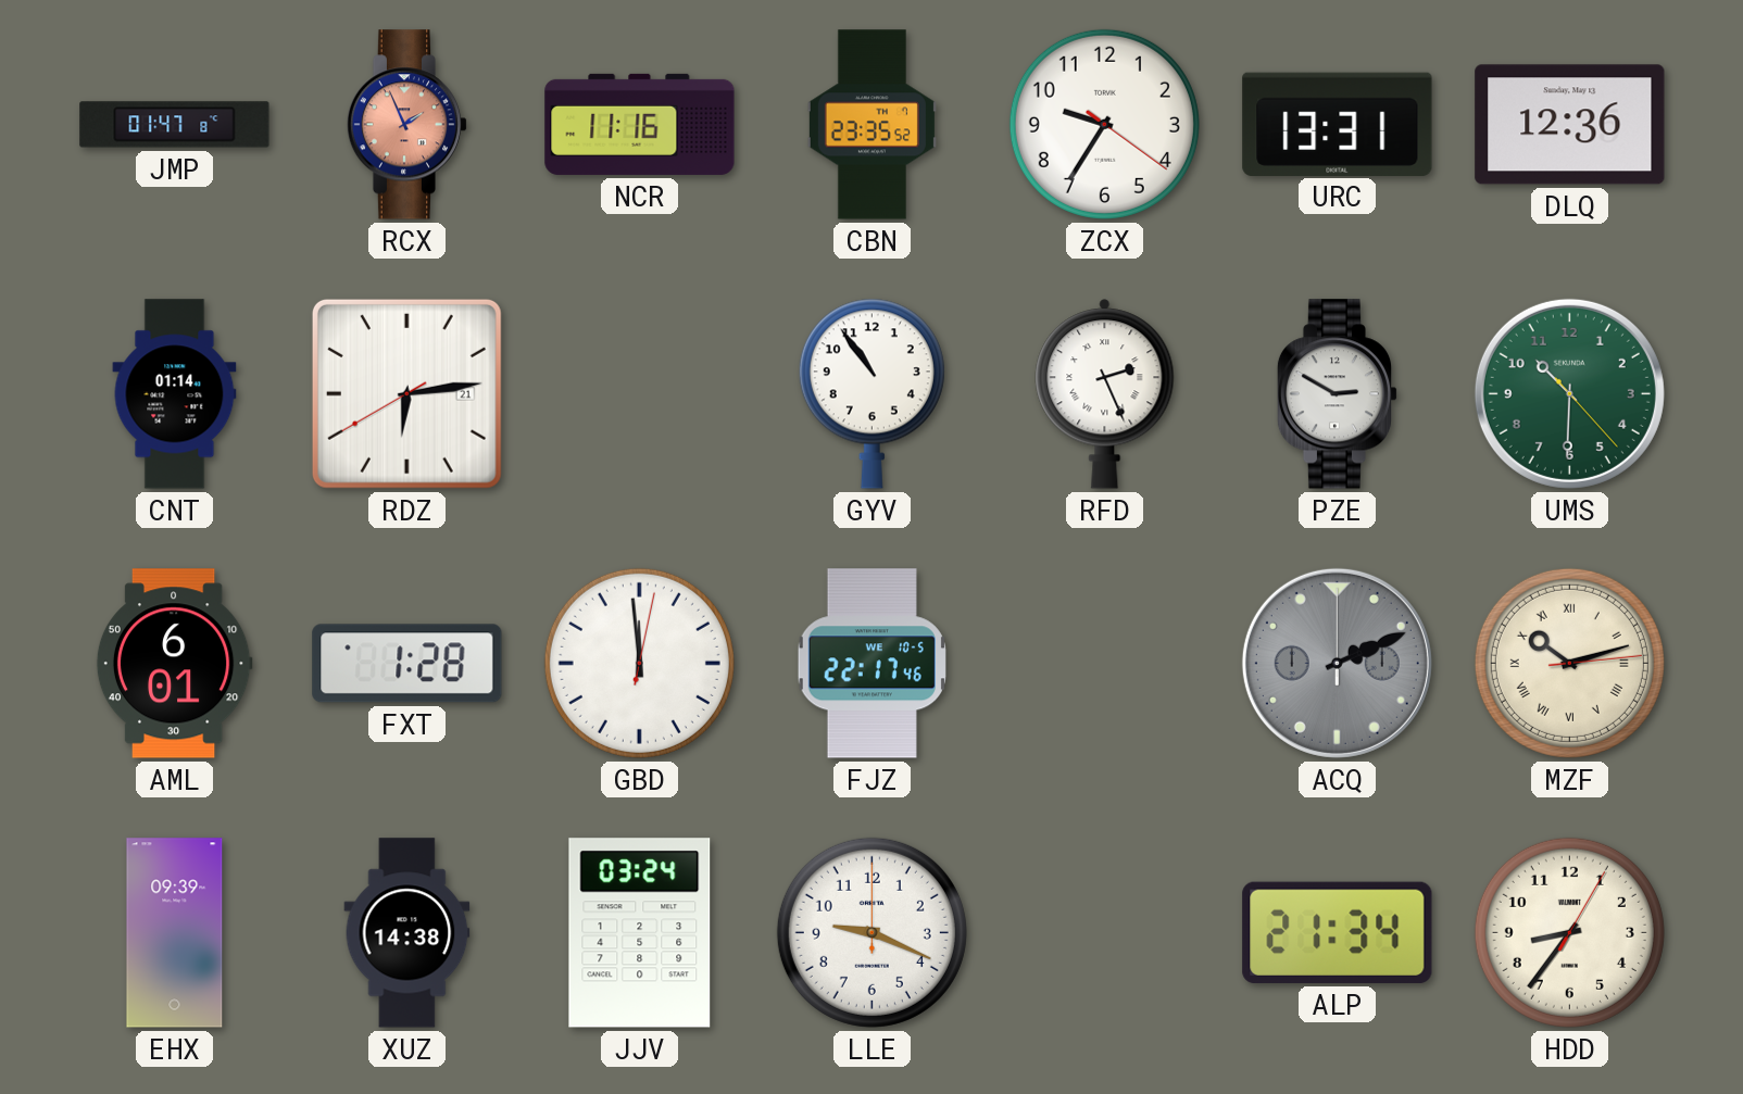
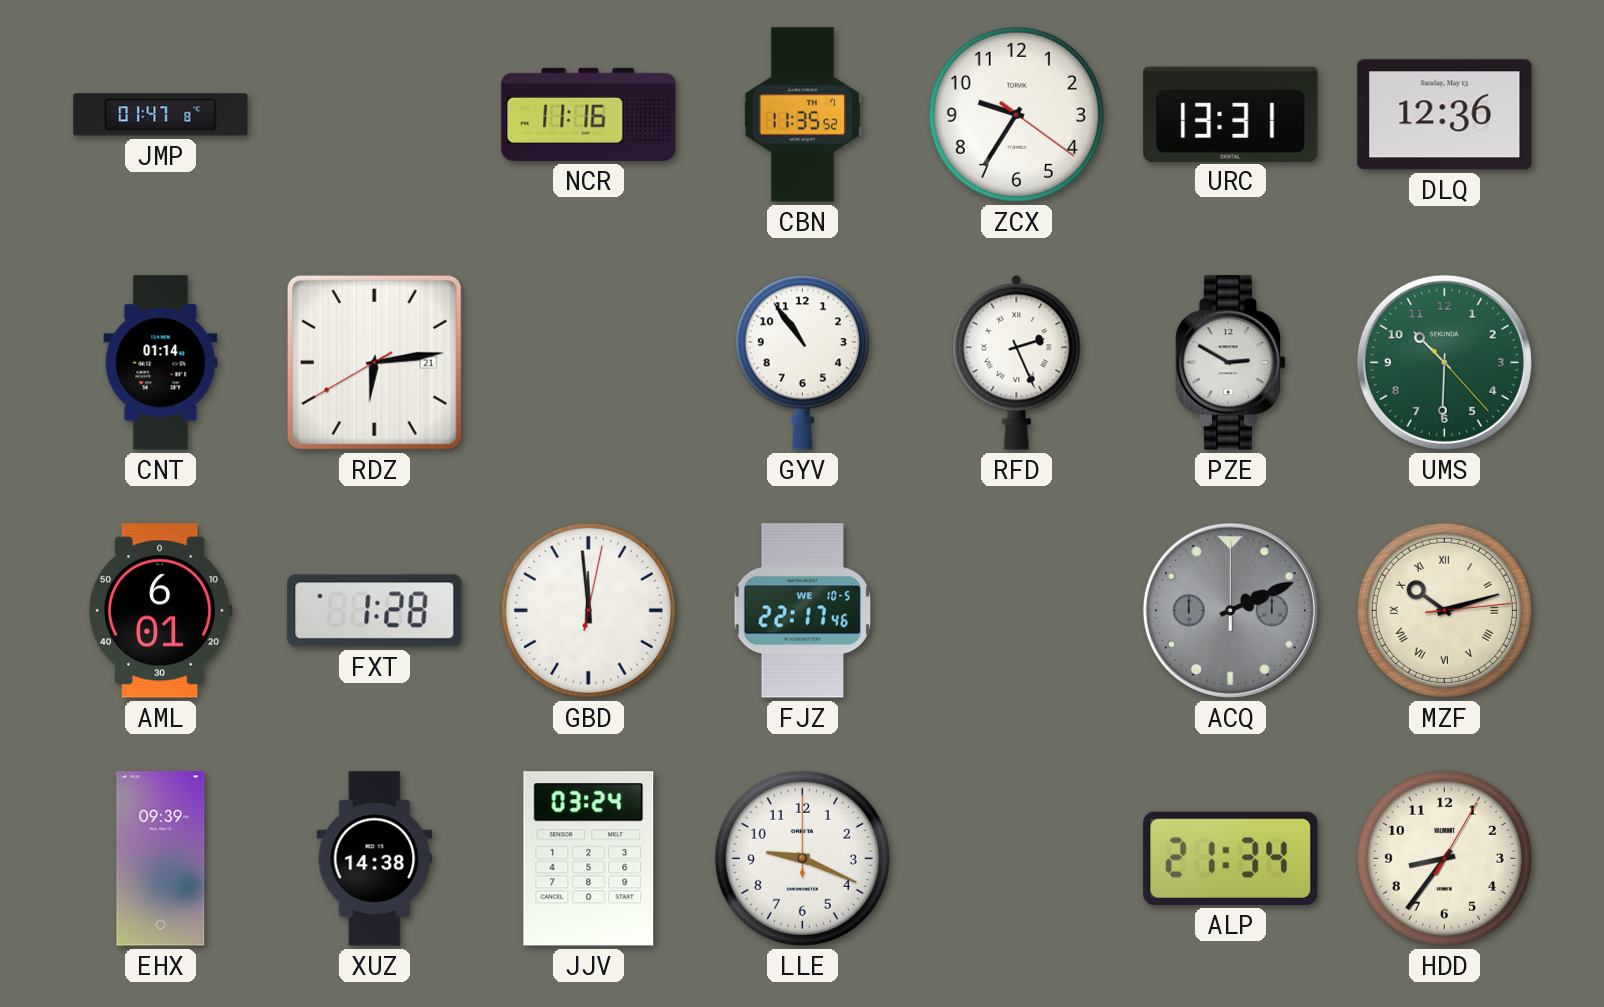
RCX: 1:56 -> none
CBN: 23:35 -> 11:35
